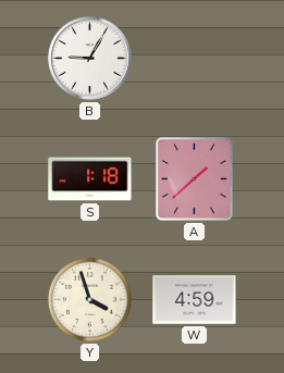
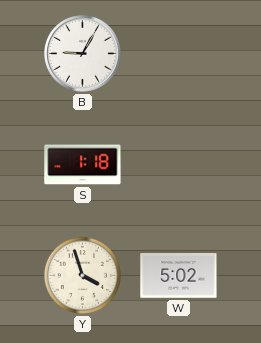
A: 1:38 -> none
W: 4:59 -> 5:02
